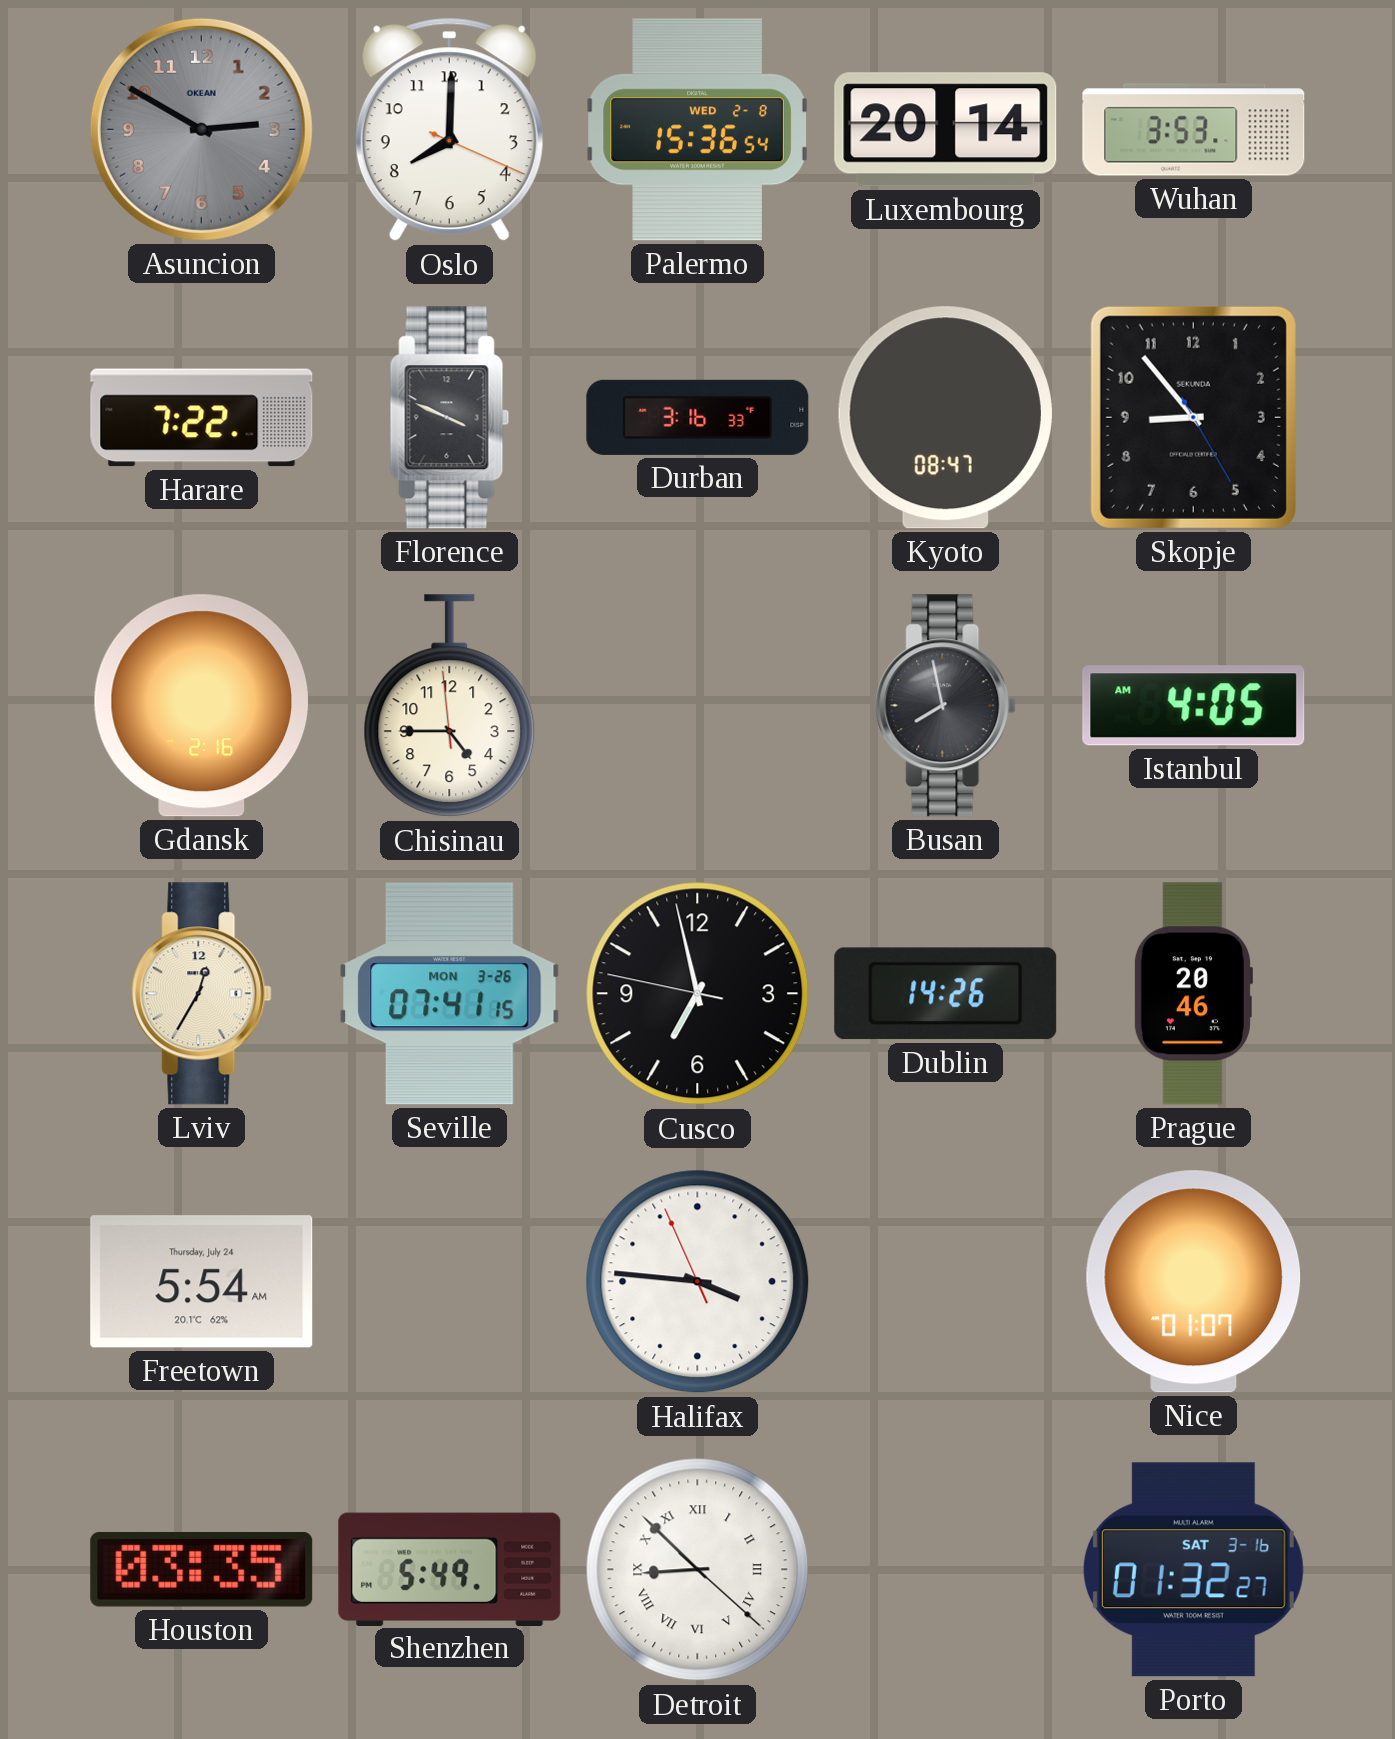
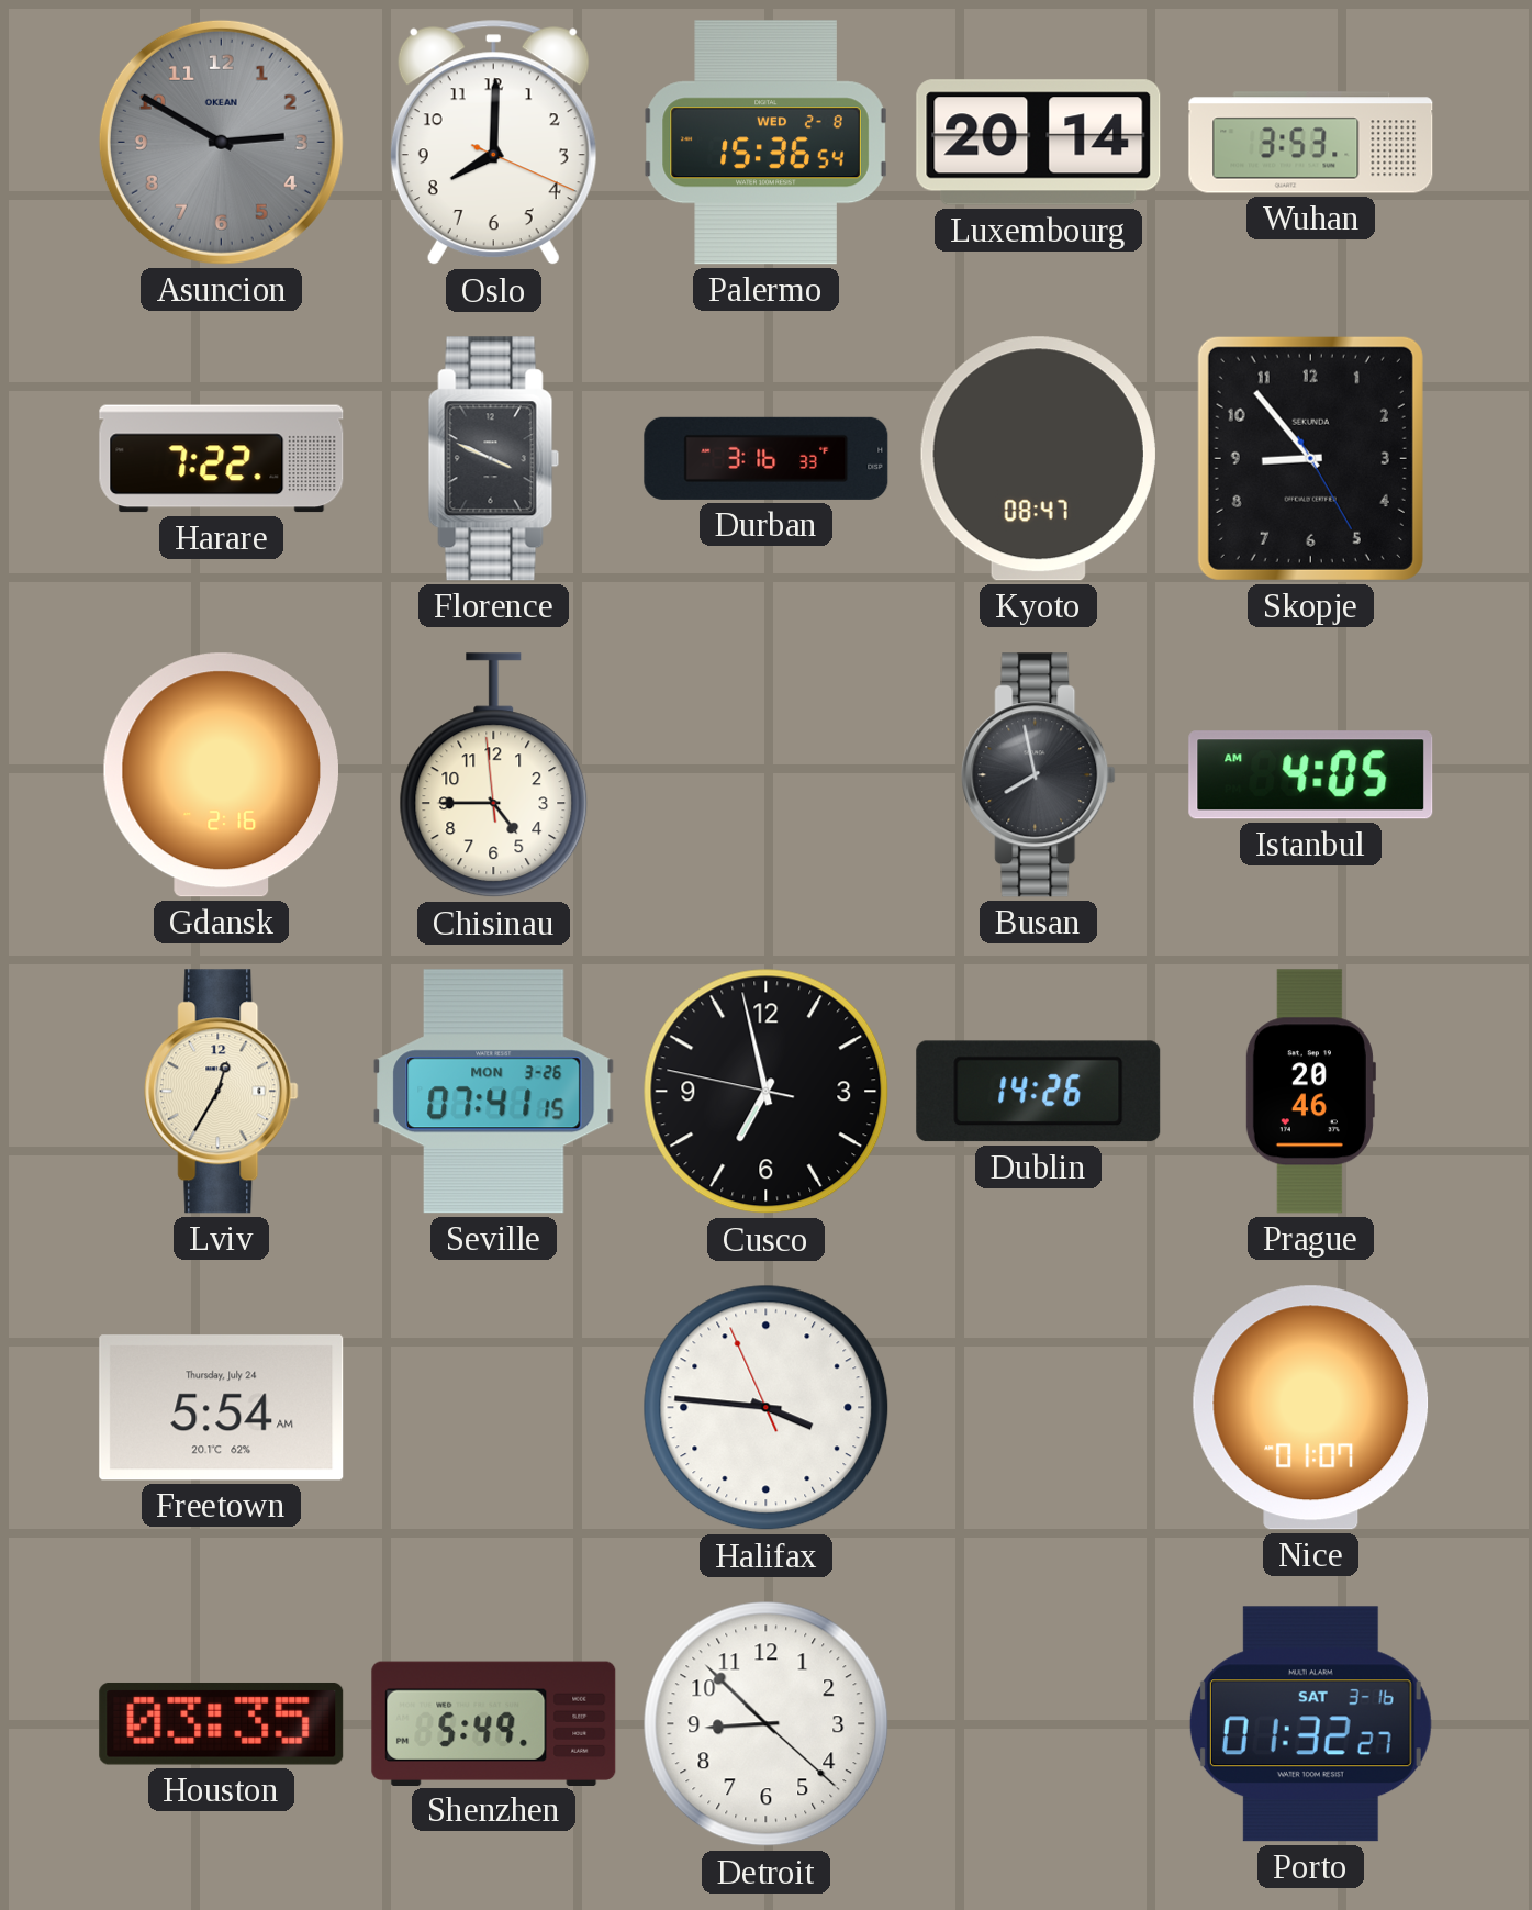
Detroit numerals: Roman -> Arabic
